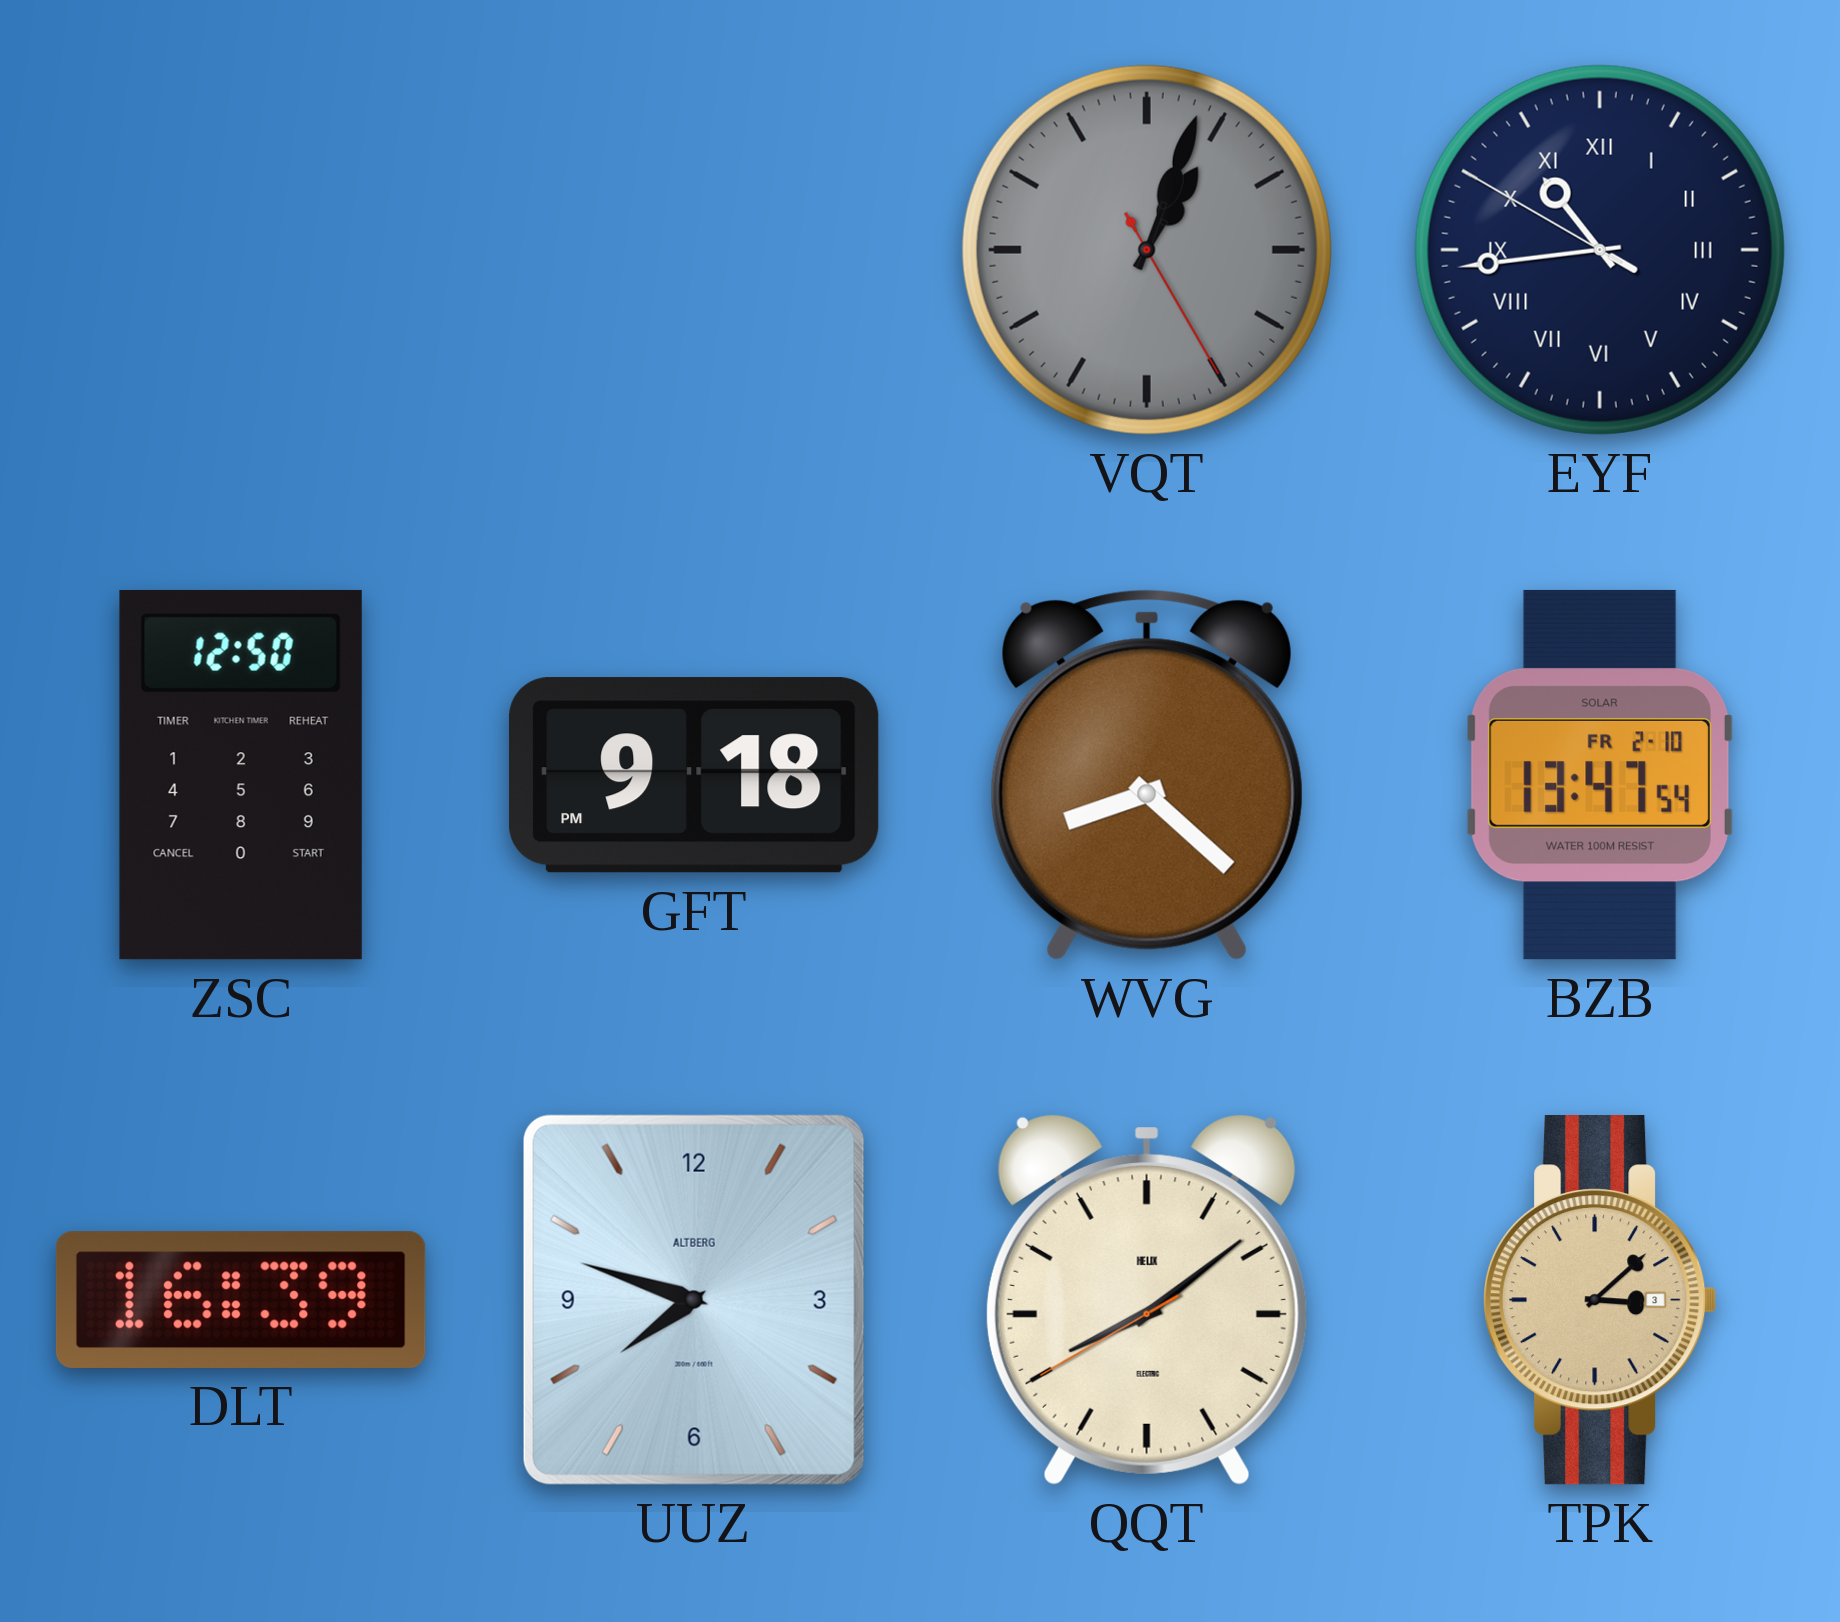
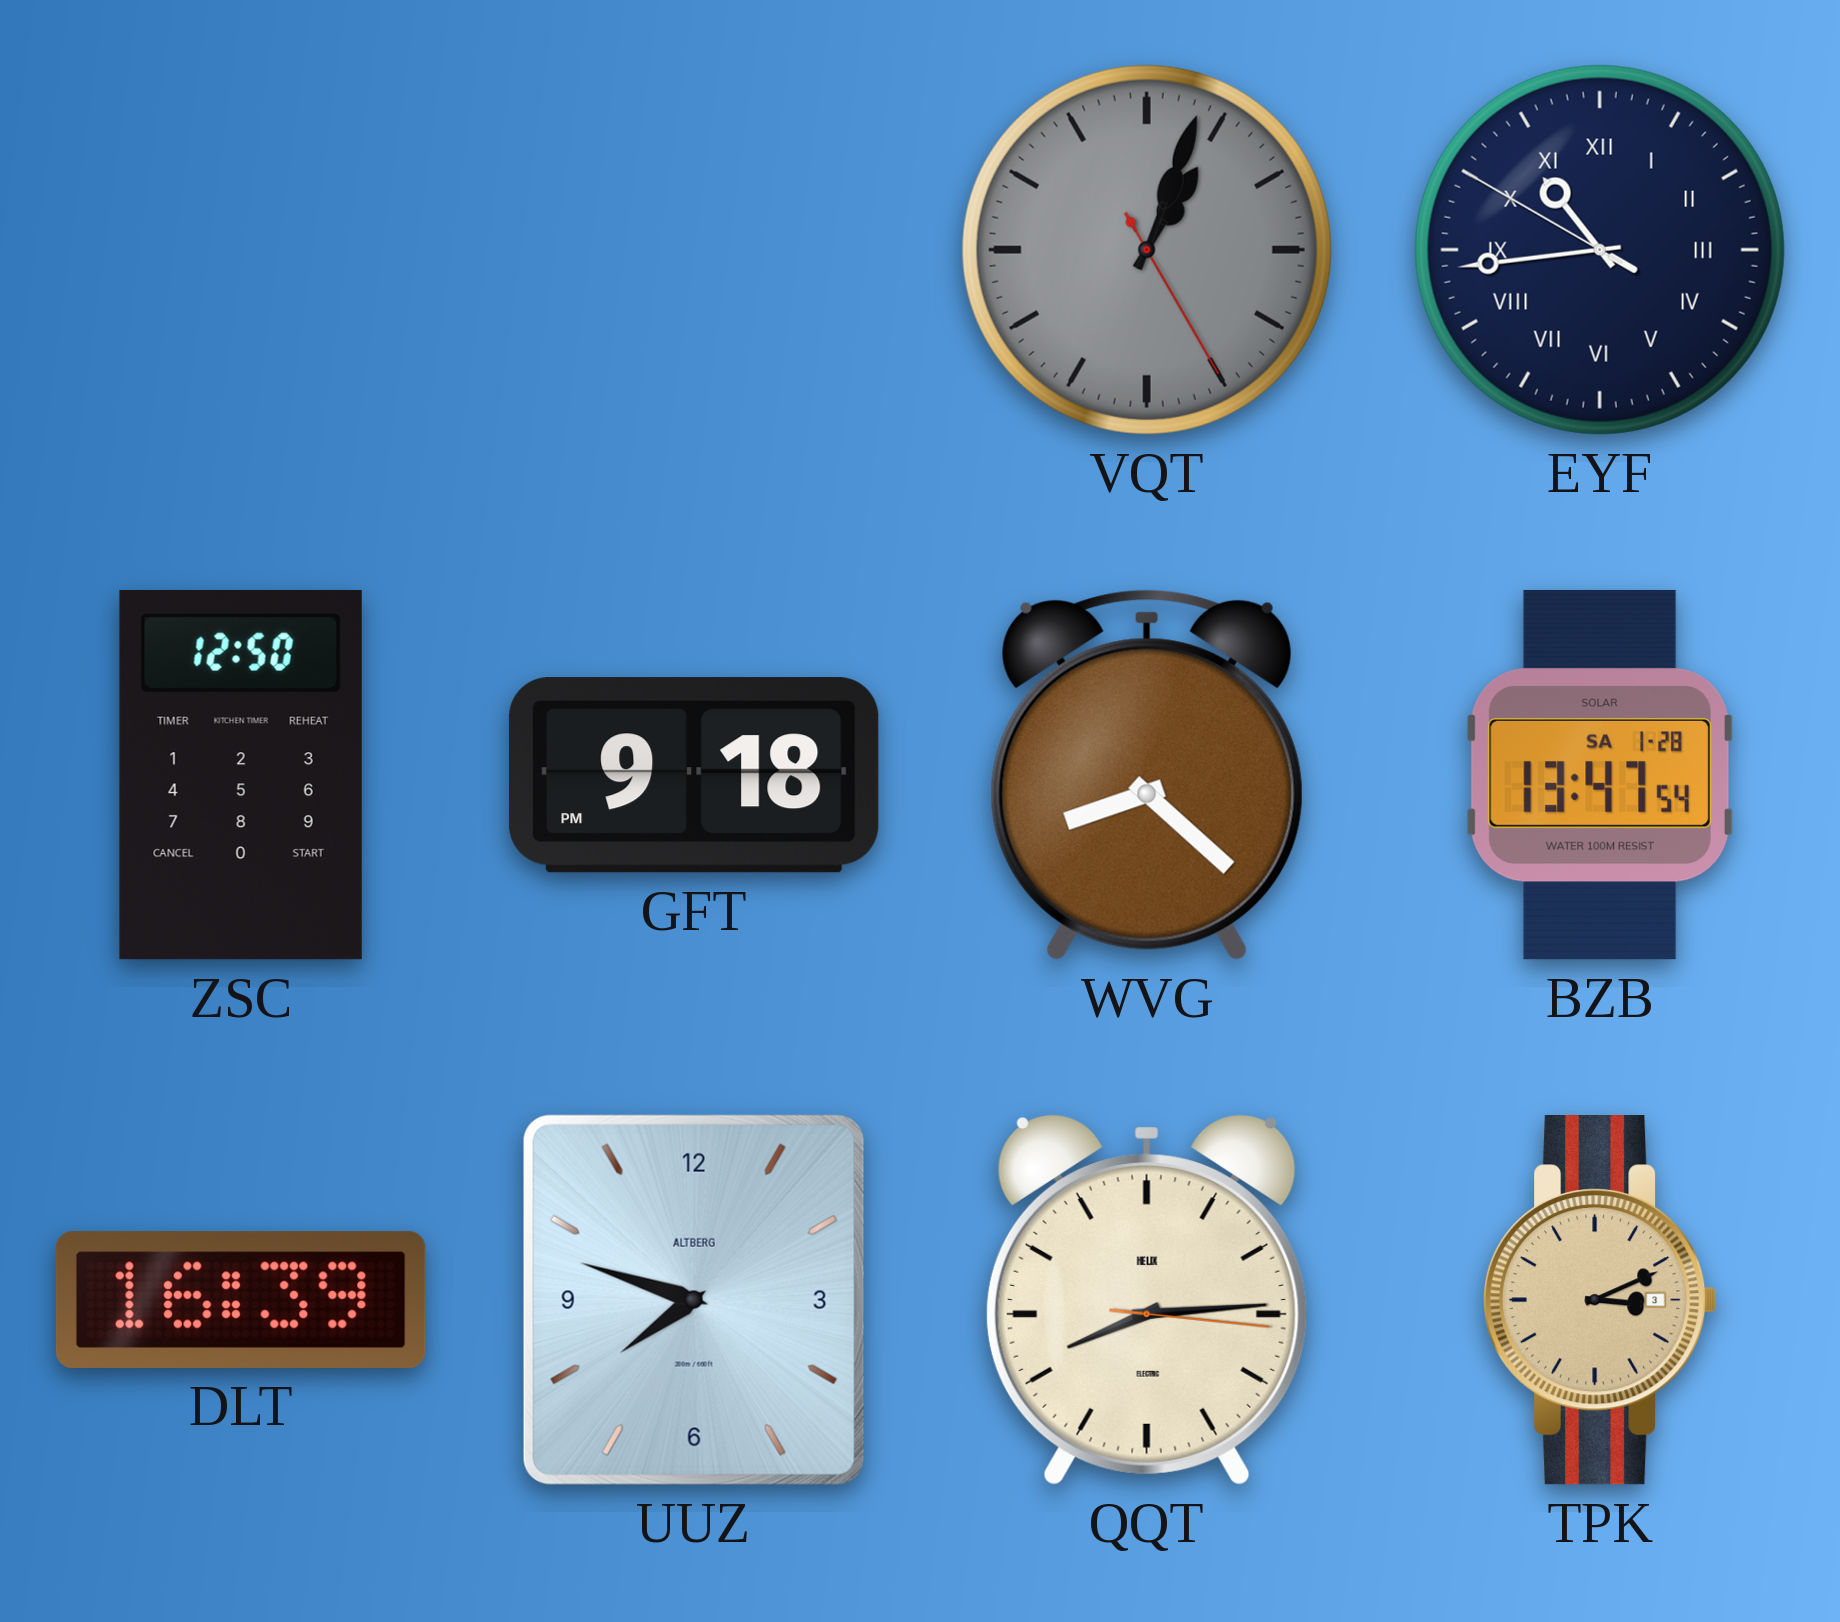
BZB date: FR 2-10 -> SA 1-28
QQT: 8:08 -> 8:14
TPK: 3:08 -> 3:11
